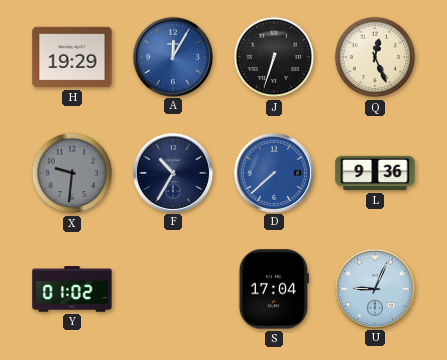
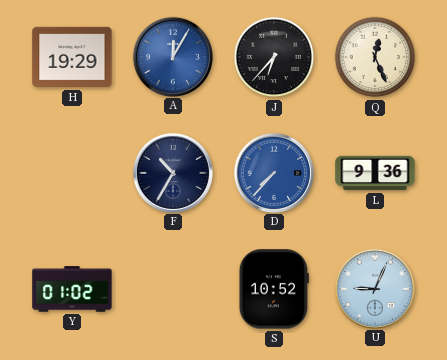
J: 6:33 -> 6:37
X: 9:31 -> none
D: 7:38 -> 7:37
S: 17:04 -> 10:52
